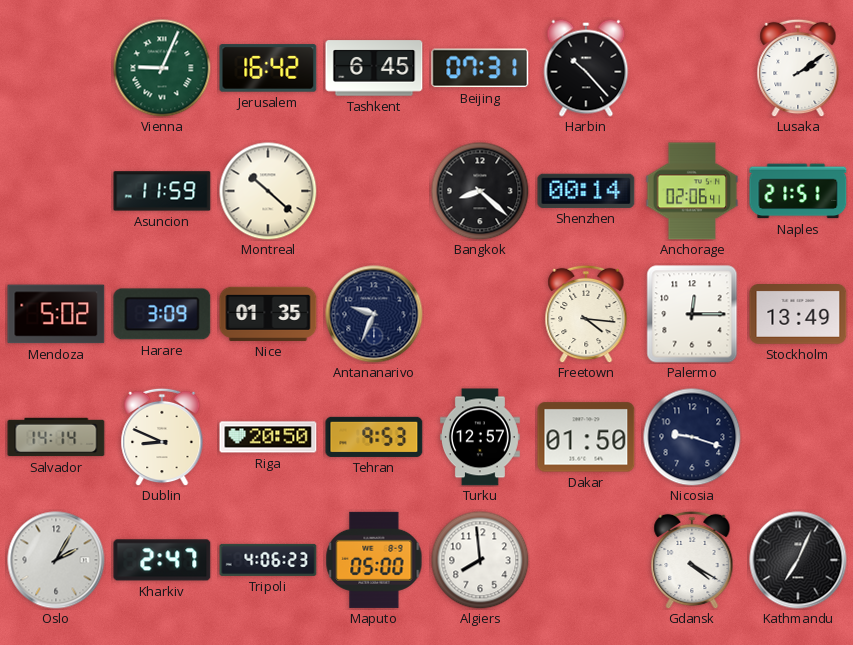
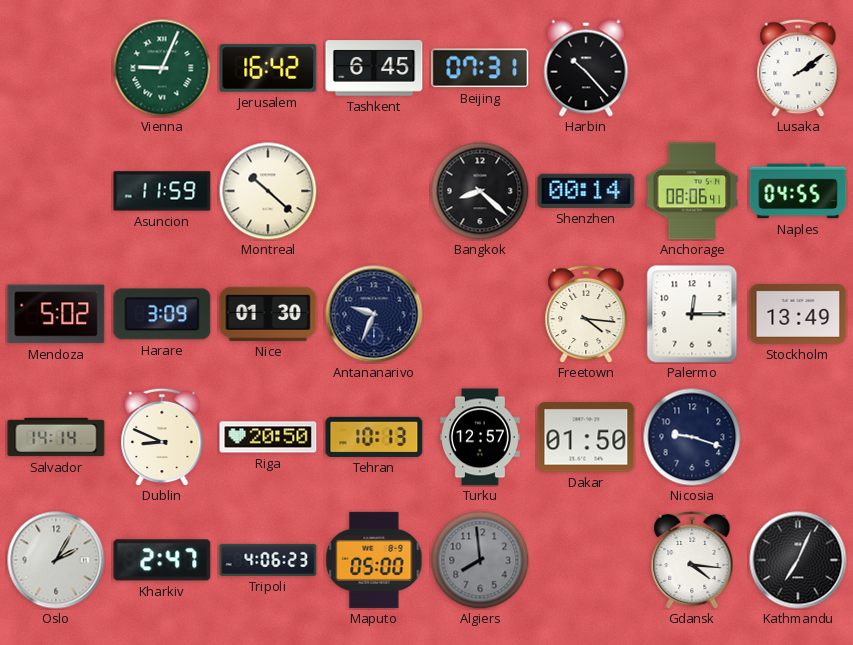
Anchorage: 02:06 -> 08:06
Naples: 21:51 -> 04:55
Nice: 01:35 -> 01:30
Tehran: 9:53 -> 10:13
Algiers dial: white -> grey
Gdansk: 4:20 -> 4:16
